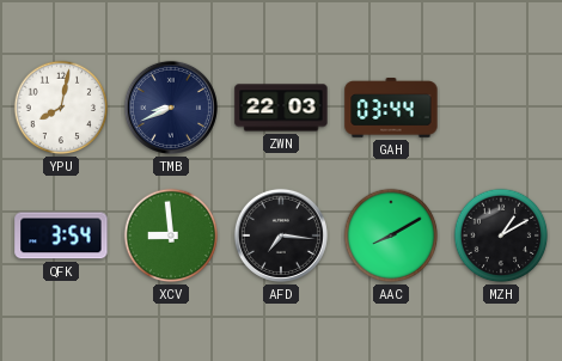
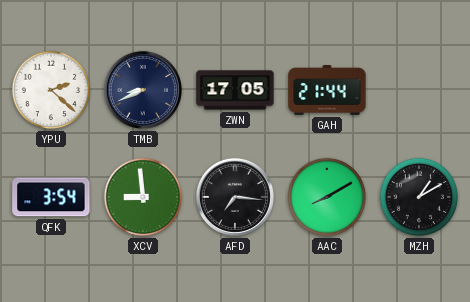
YPU: 8:02 -> 2:22
ZWN: 22:03 -> 17:05
GAH: 03:44 -> 21:44
